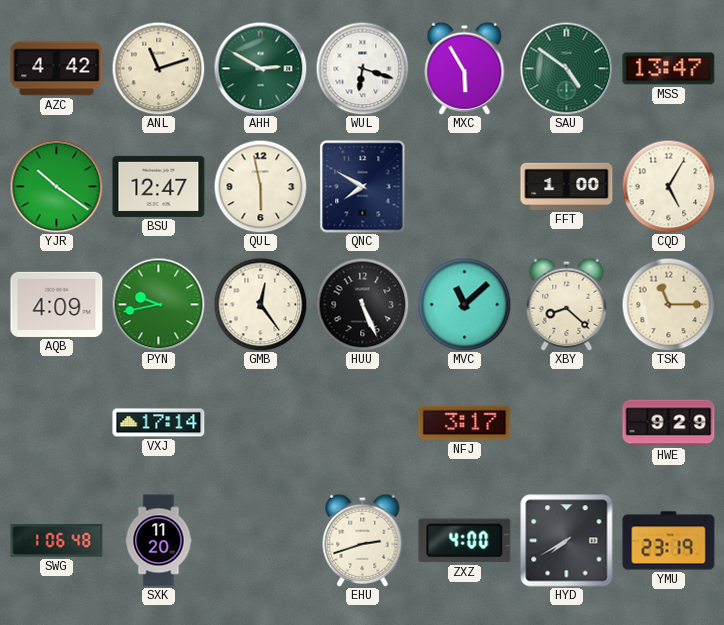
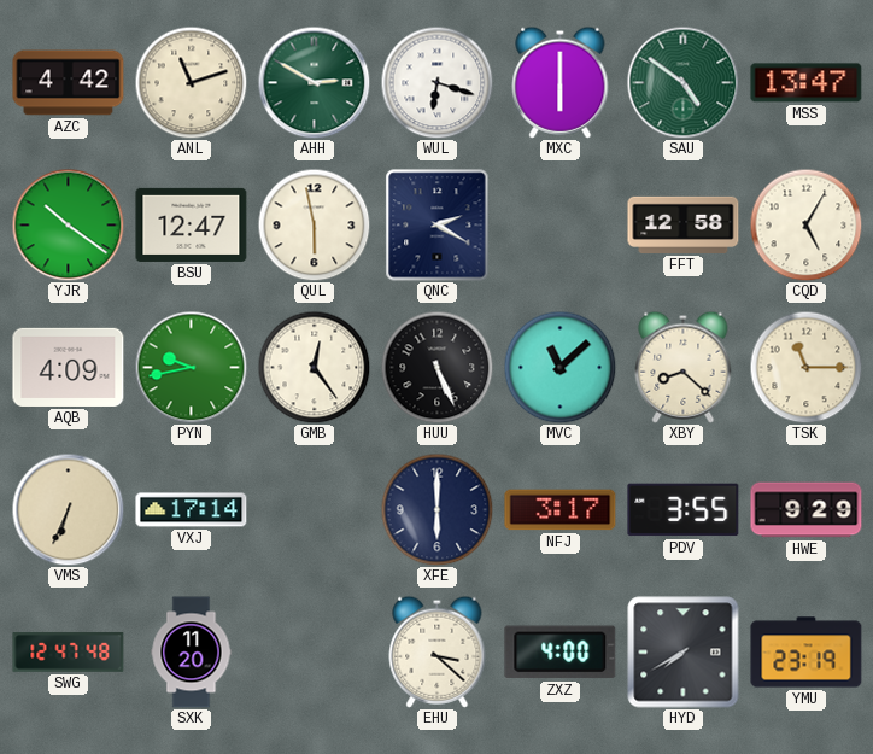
MXC: 5:55 -> 6:00
QNC: 7:50 -> 2:20
FFT: 1:00 -> 12:58
VMS: none -> 6:34
XFE: none -> 6:00
PDV: none -> 3:55
SWG: 1:06 -> 12:47
EHU: 2:42 -> 3:22
